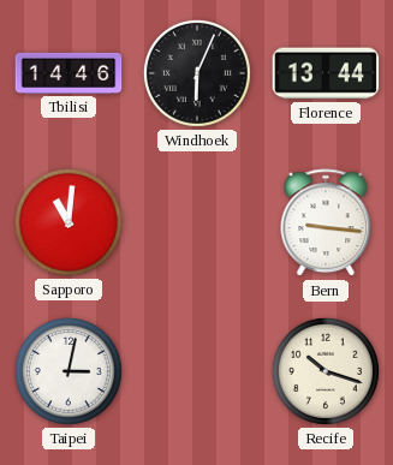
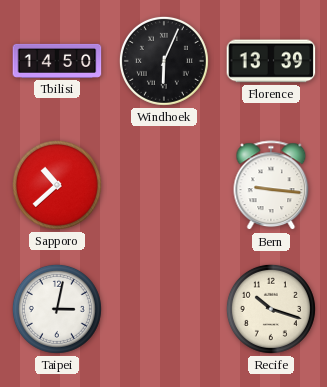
Tbilisi: 14:46 -> 14:50
Florence: 13:44 -> 13:39
Sapporo: 11:01 -> 10:38
